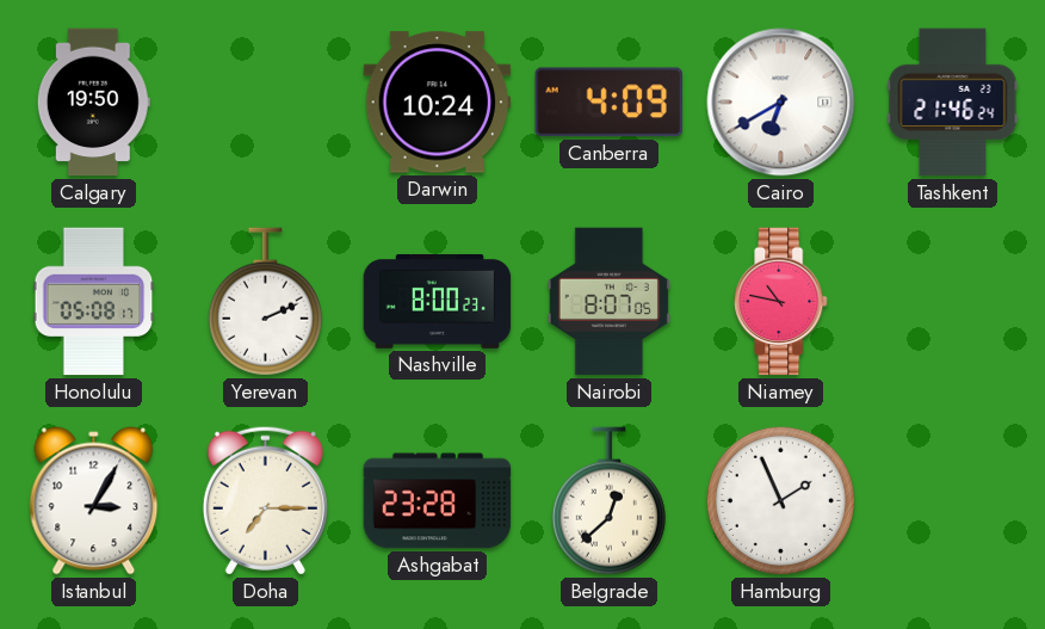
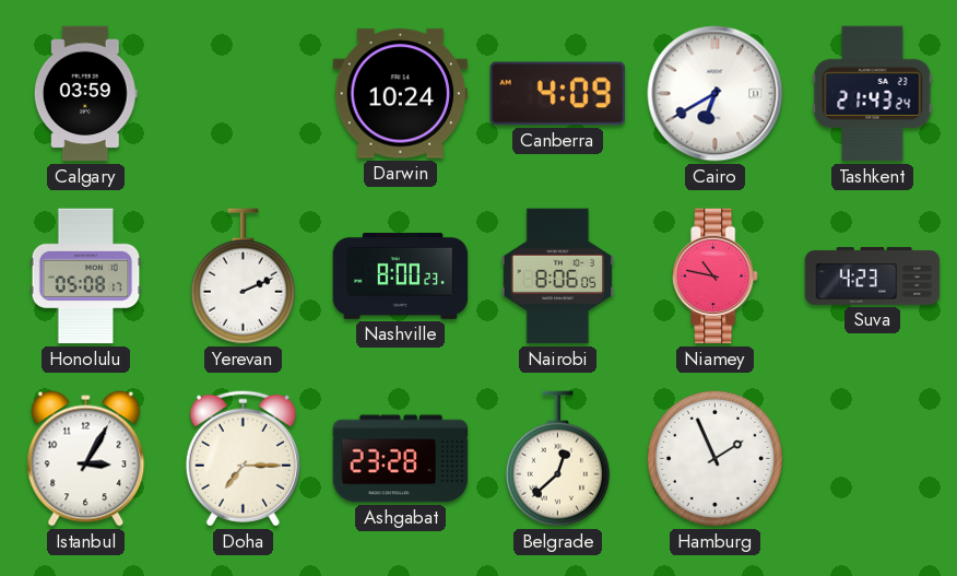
Calgary: 19:50 -> 03:59
Tashkent: 21:46 -> 21:43
Nairobi: 8:07 -> 8:06
Suva: none -> 4:23
